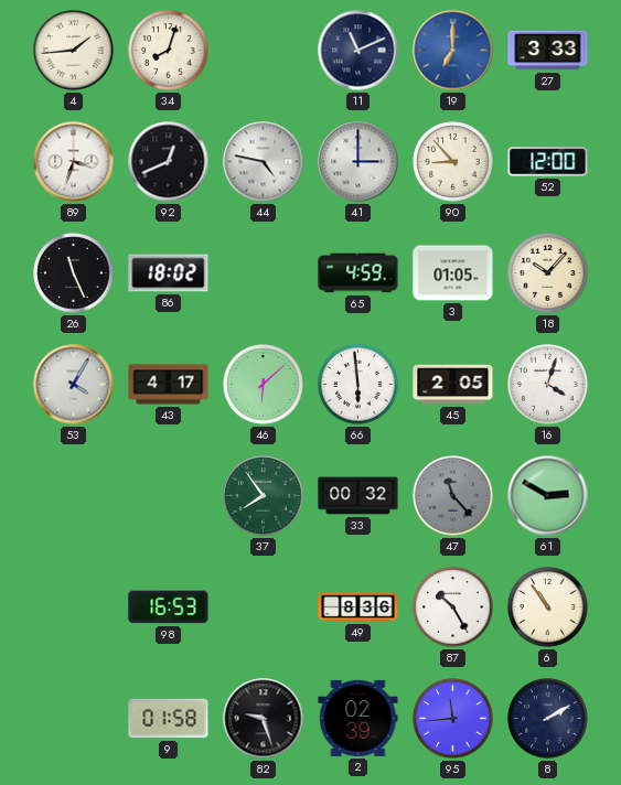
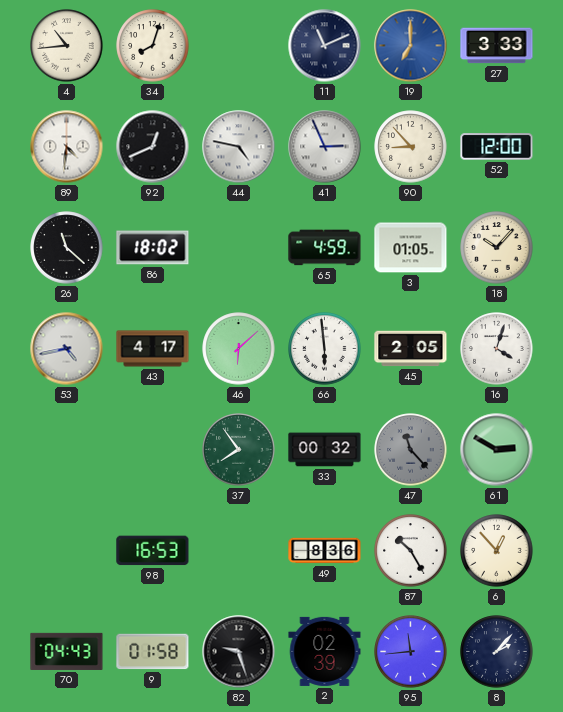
4: 1:44 -> 10:44
89: 3:33 -> 4:31
41: 3:00 -> 2:56
26: 11:26 -> 11:22
53: 4:05 -> 4:43
6: 10:54 -> 12:53
70: none -> 04:43
8: 2:10 -> 2:07
